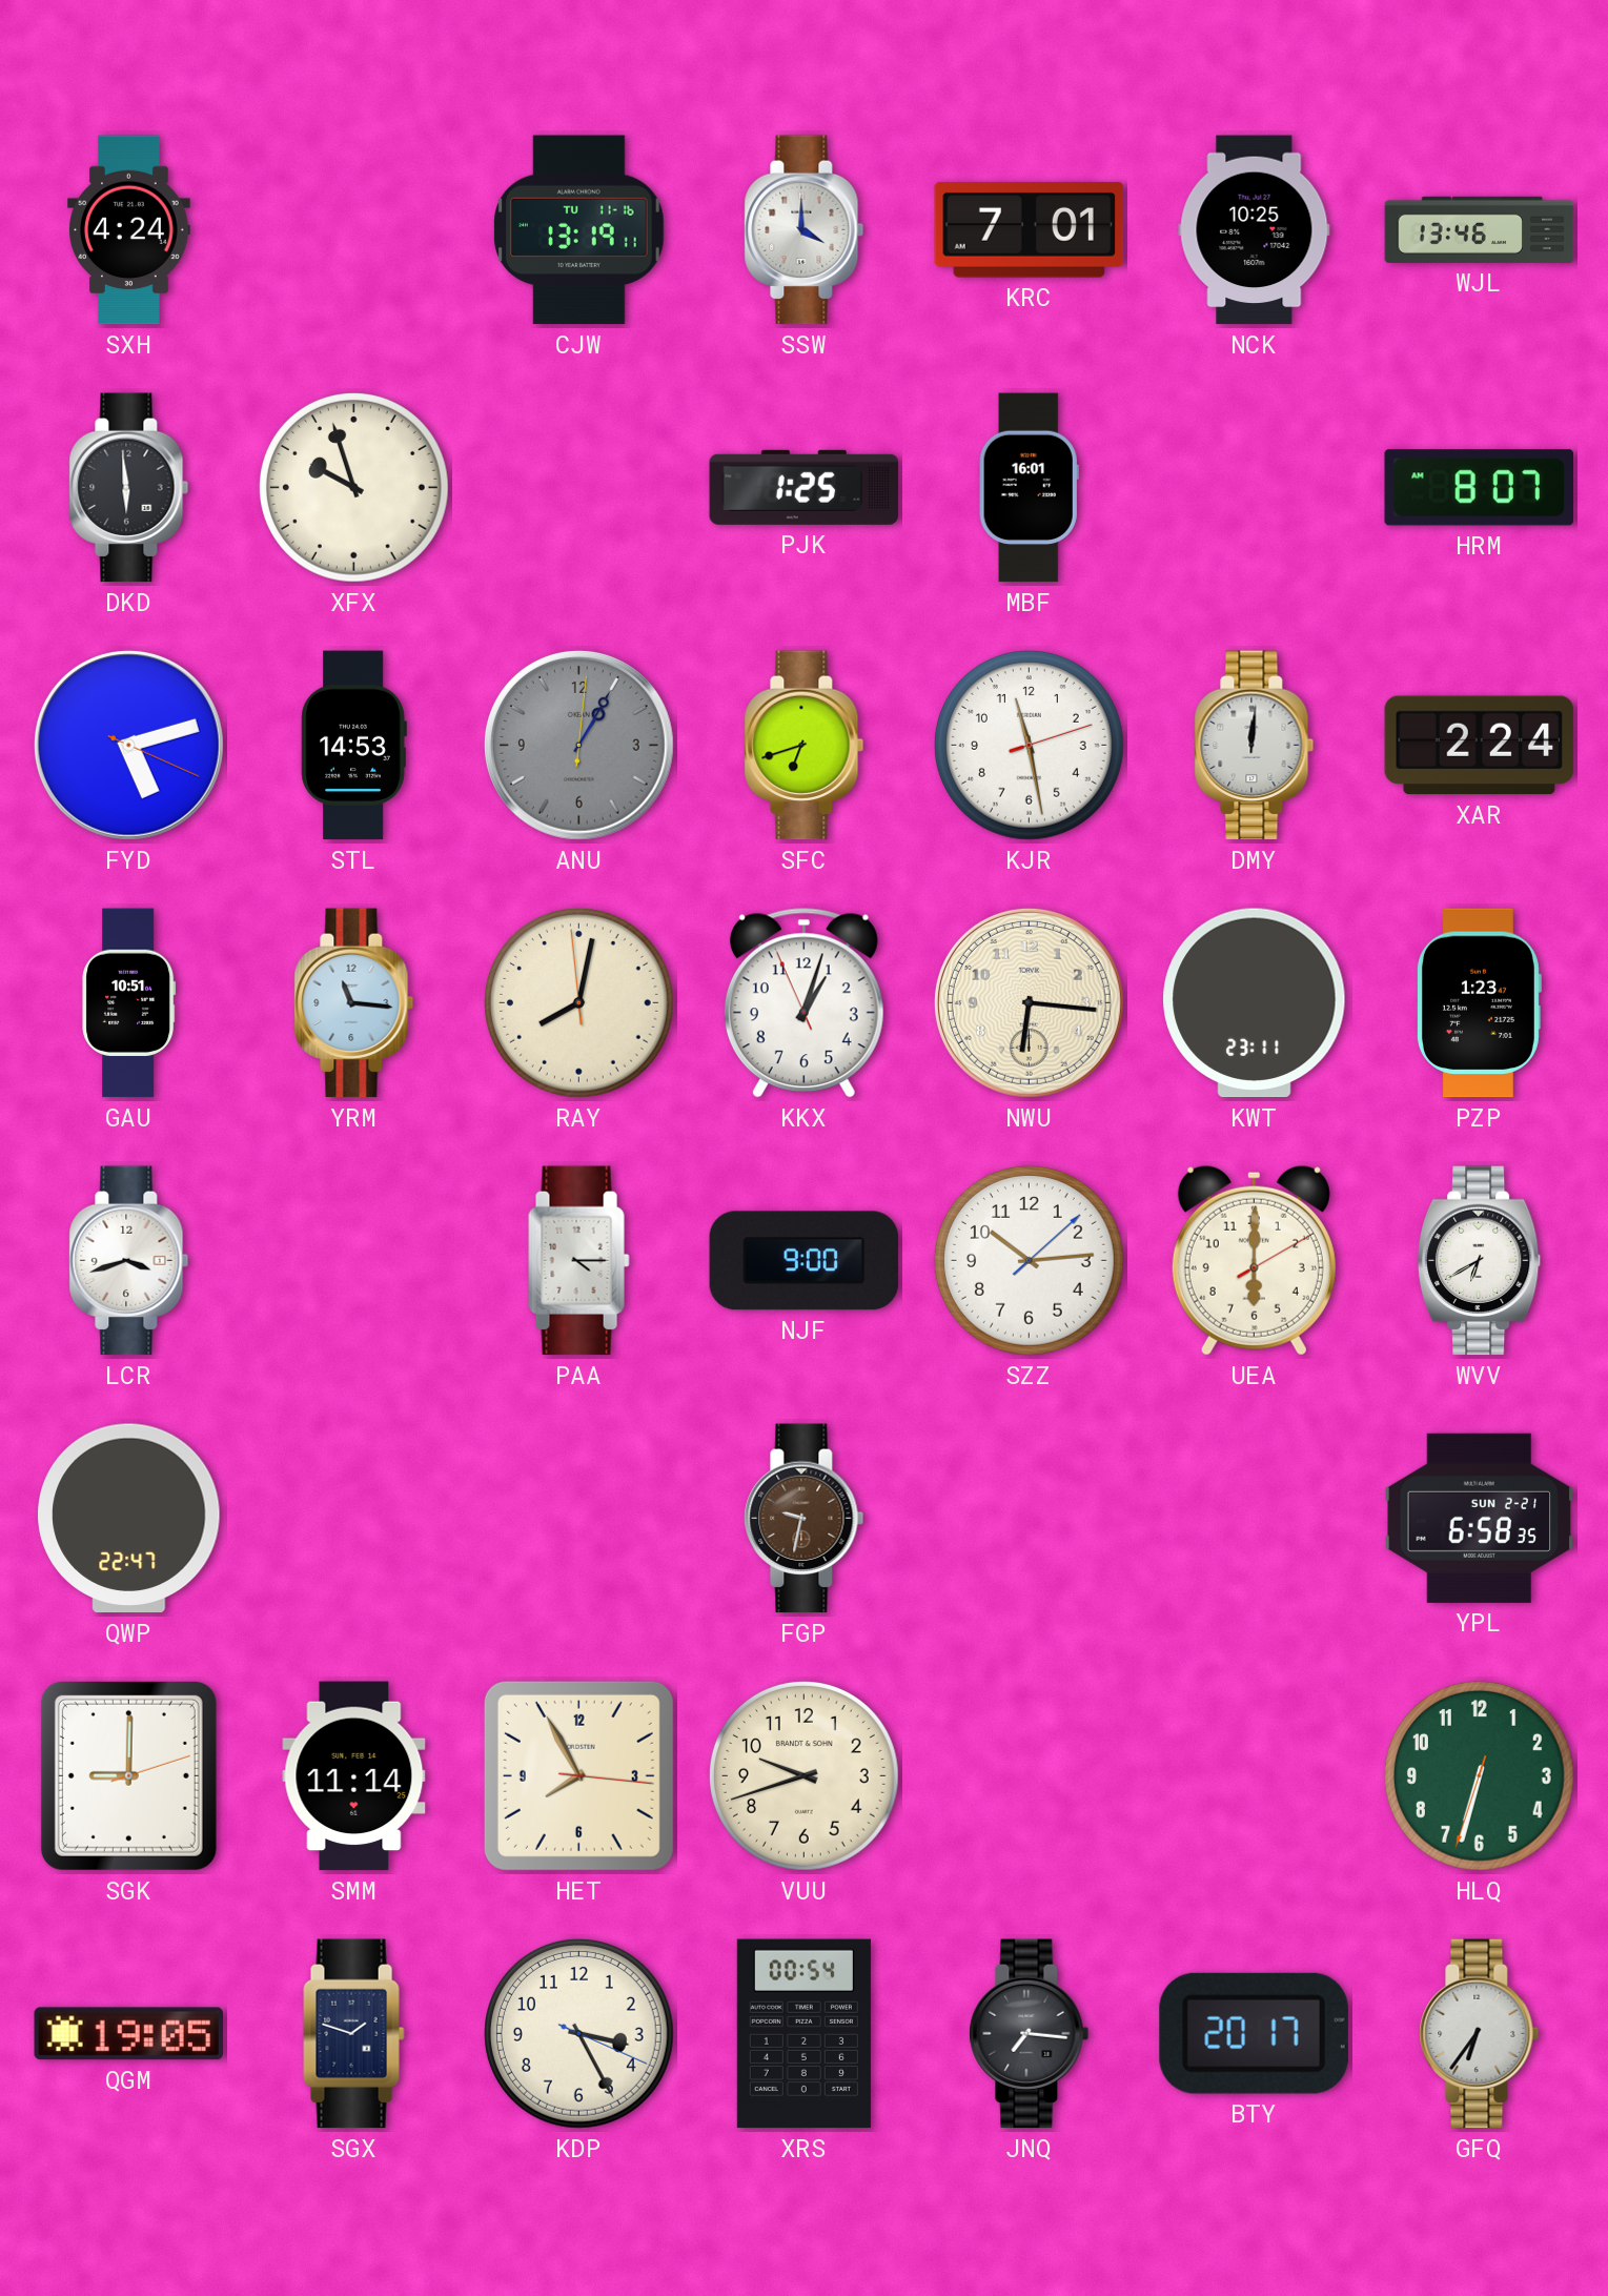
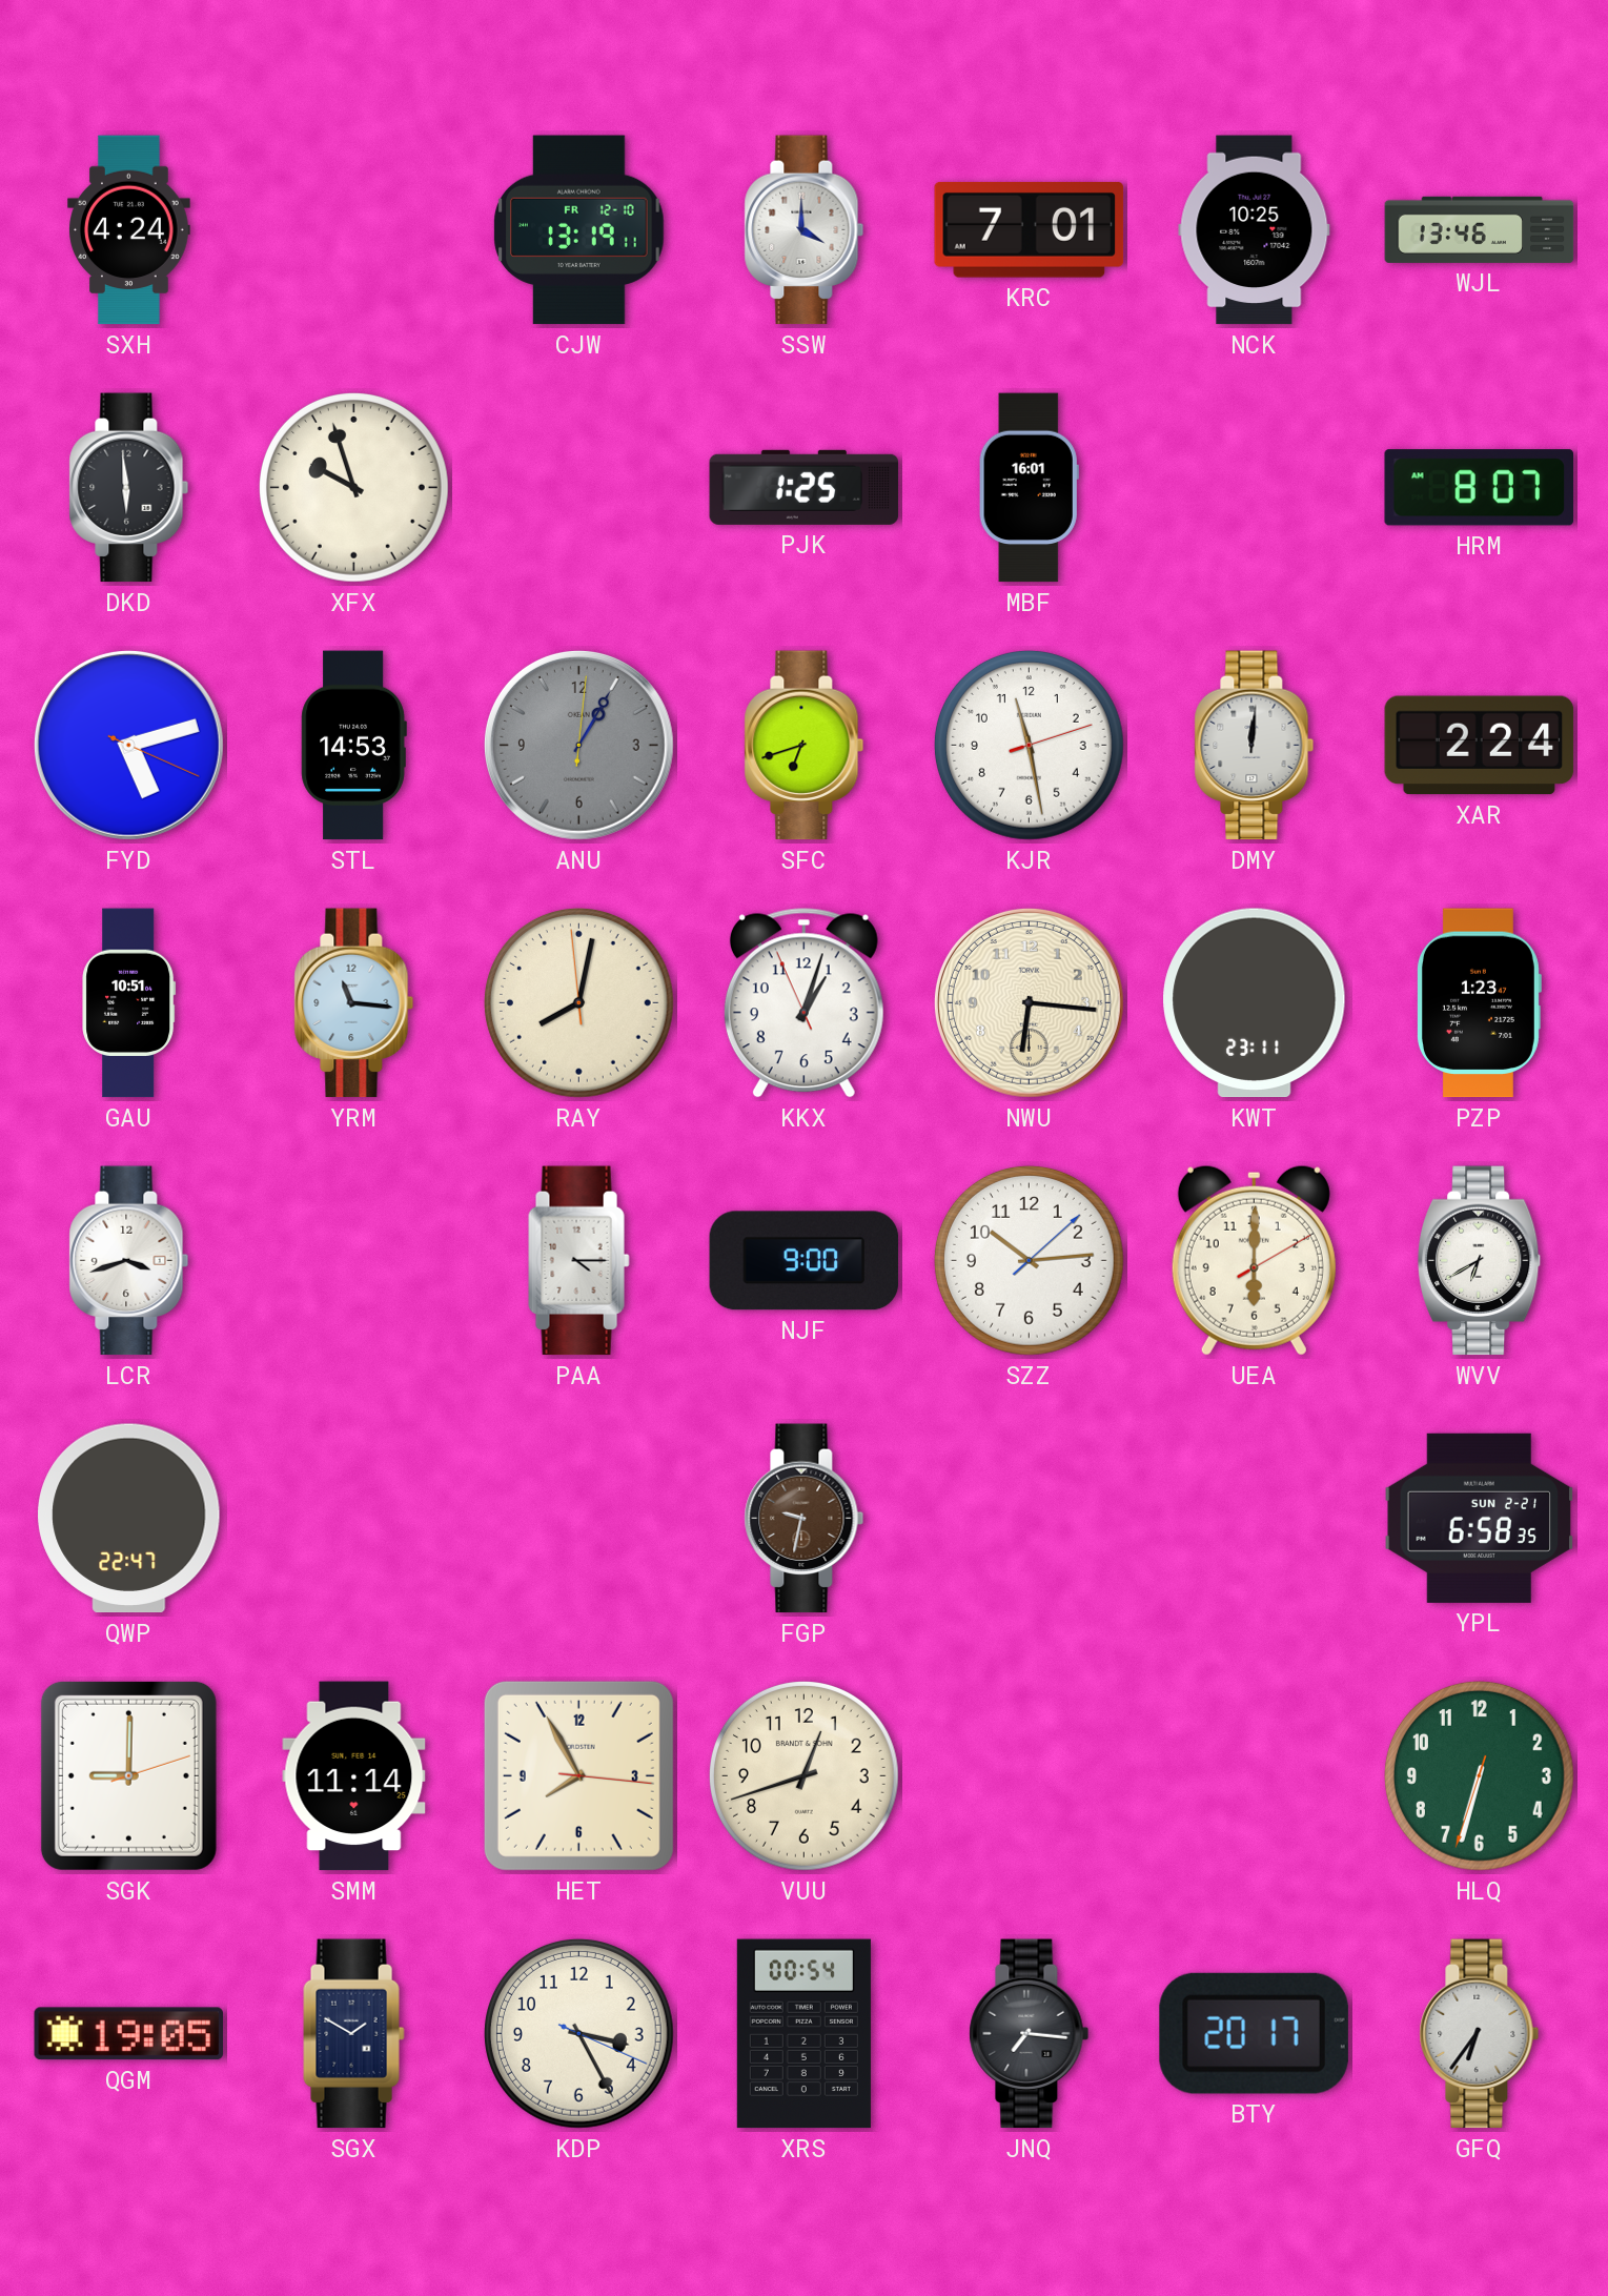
CJW date: TU 11-16 -> FR 12-10
VUU: 9:42 -> 12:42
SGX: 1:48 -> 1:50
